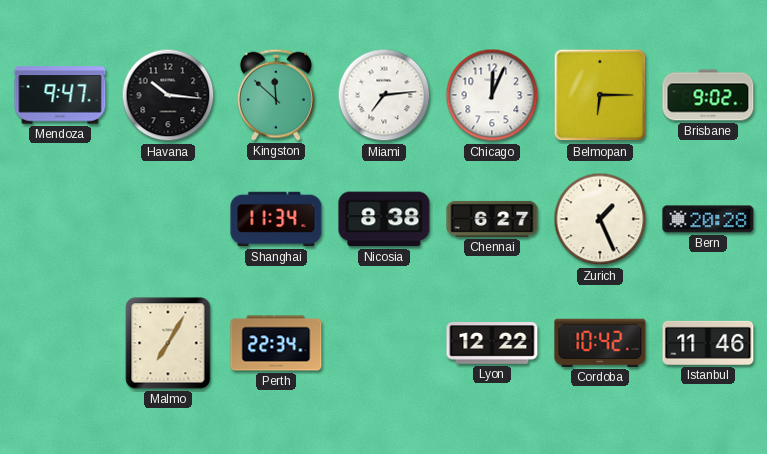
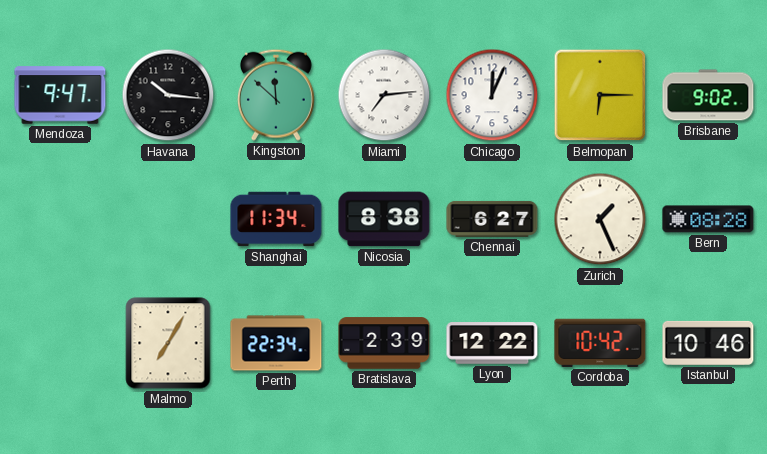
Bern: 20:28 -> 08:28
Bratislava: none -> 2:39
Istanbul: 11:46 -> 10:46
